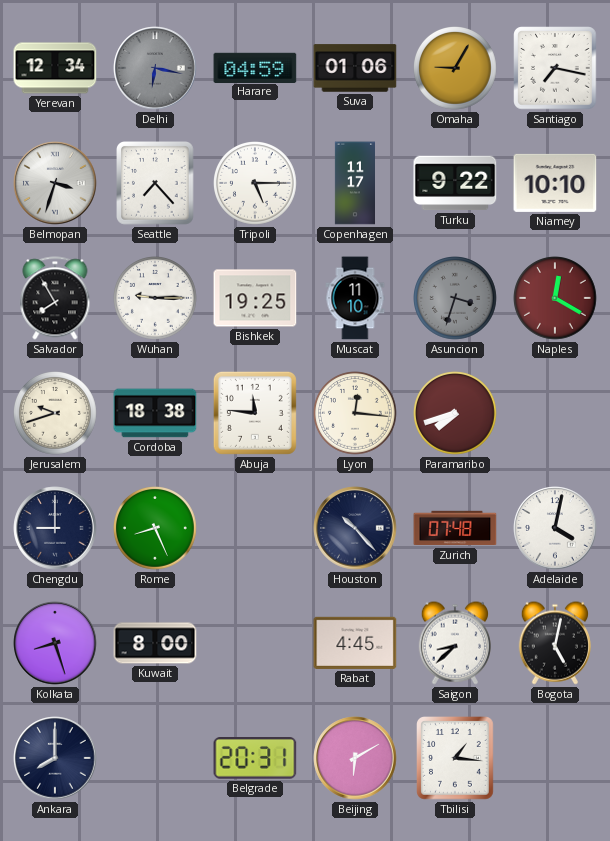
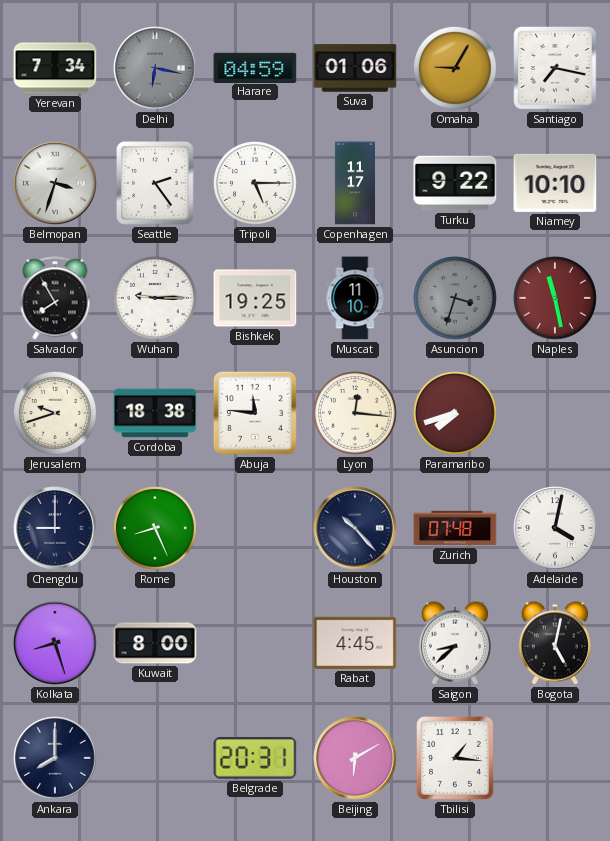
Yerevan: 12:34 -> 7:34
Seattle: 7:23 -> 2:24
Naples: 12:20 -> 11:28
